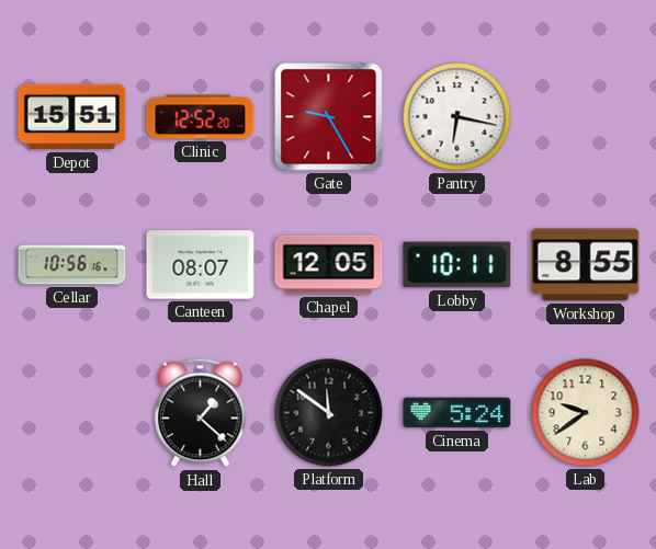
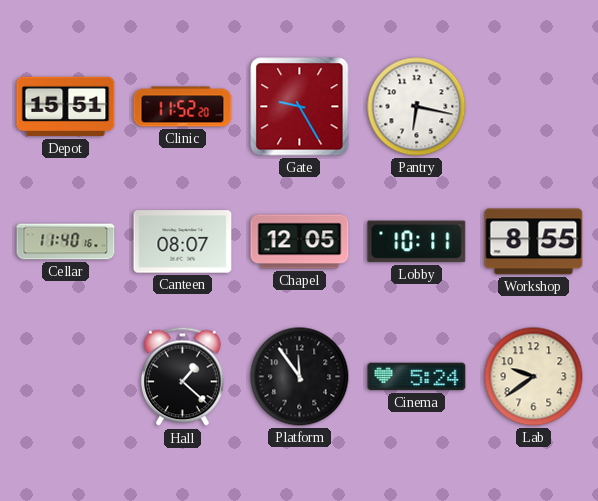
Clinic: 12:52 -> 11:52
Cellar: 10:56 -> 11:40
Platform: 11:51 -> 11:54
